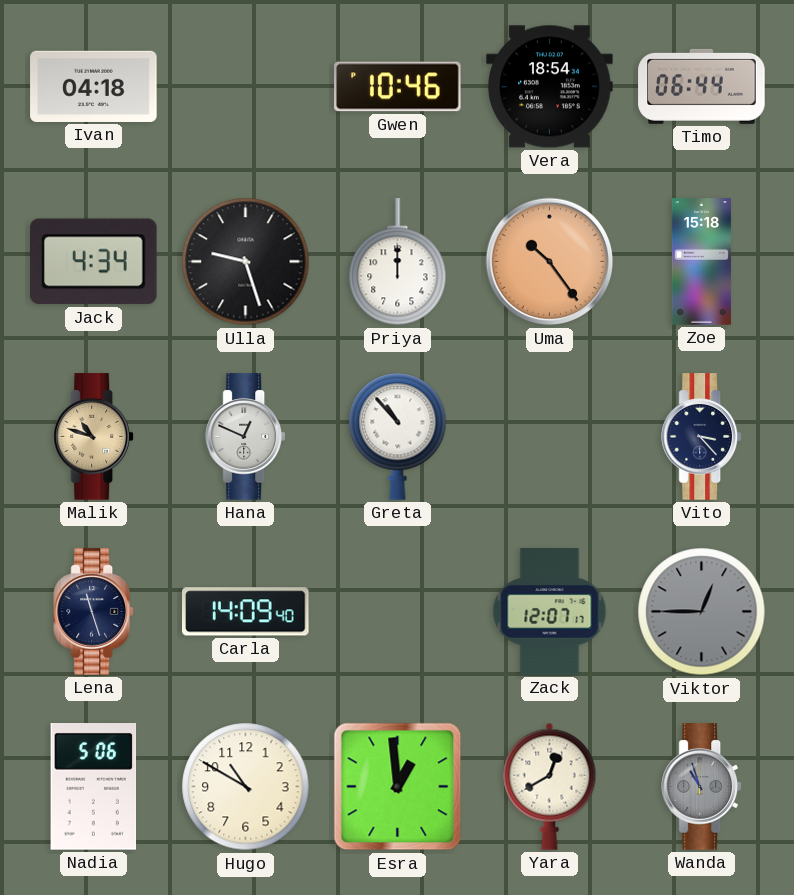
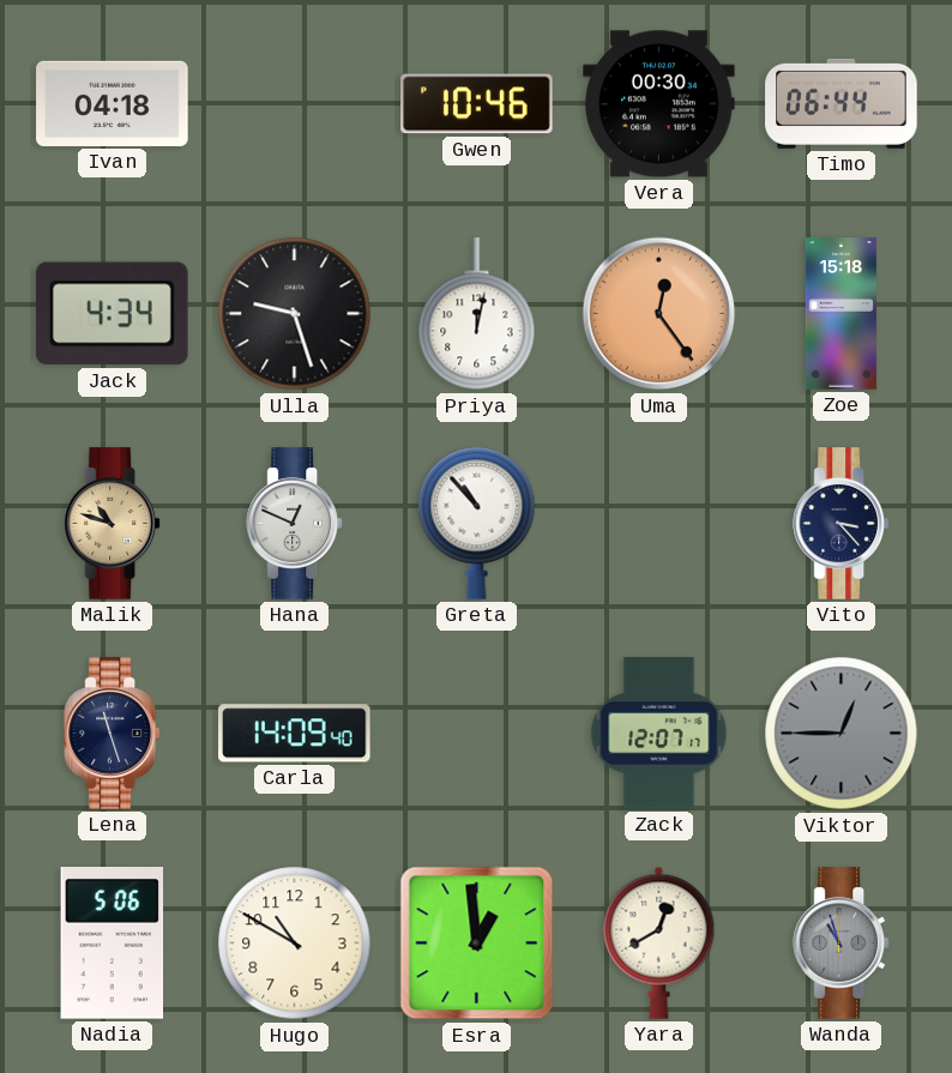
Vera: 18:54 -> 00:30
Priya: 12:00 -> 12:02
Uma: 10:24 -> 12:24
